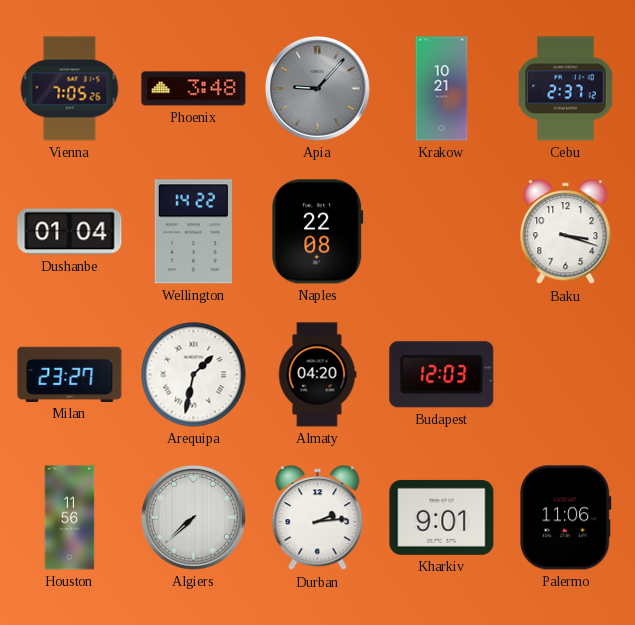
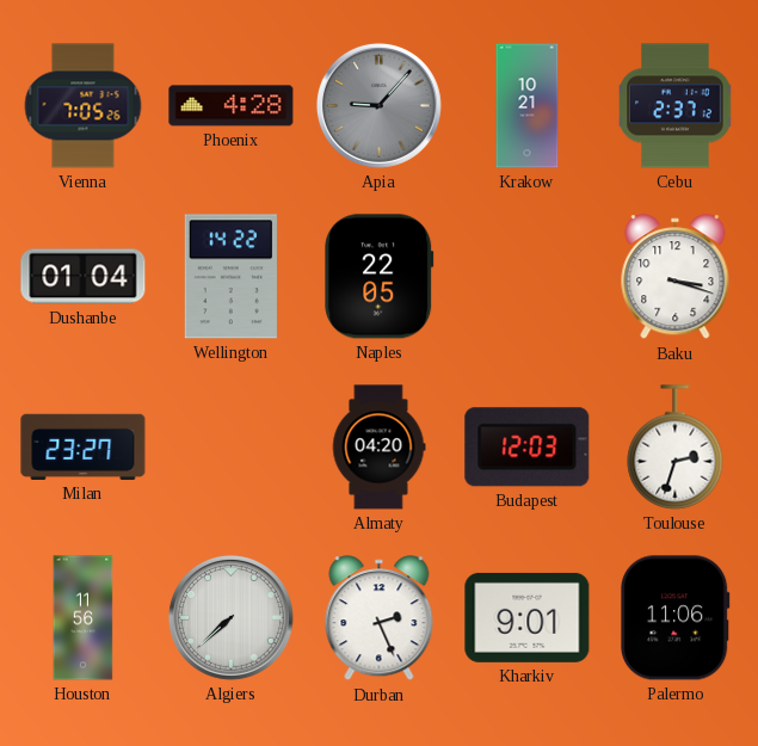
Phoenix: 3:48 -> 4:28
Naples: 22:08 -> 22:05
Arequipa: 1:32 -> none
Toulouse: none -> 2:33
Durban: 2:14 -> 2:26
